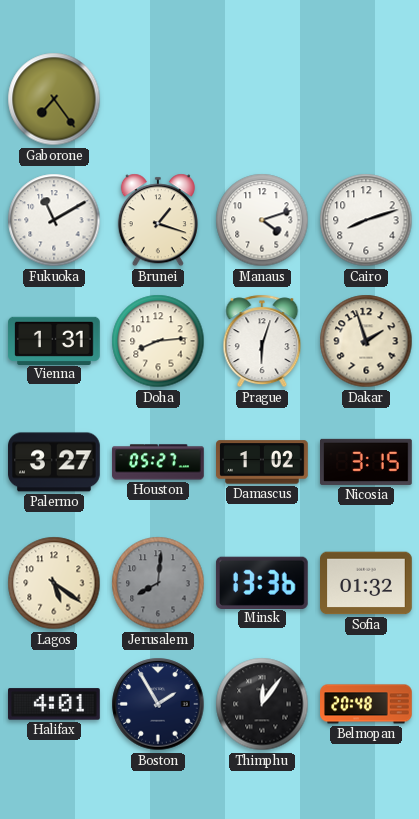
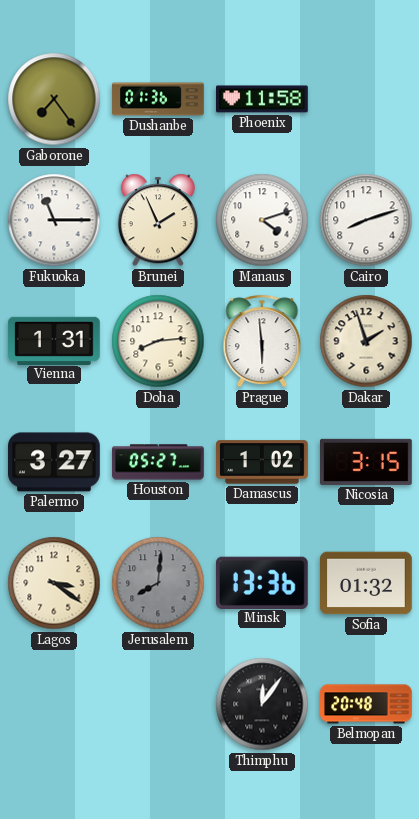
Dushanbe: none -> 01:36
Phoenix: none -> 11:58
Fukuoka: 11:10 -> 11:15
Brunei: 1:18 -> 1:56
Prague: 6:03 -> 5:59
Lagos: 5:21 -> 3:21
Halifax: 4:01 -> none
Boston: 1:55 -> none
